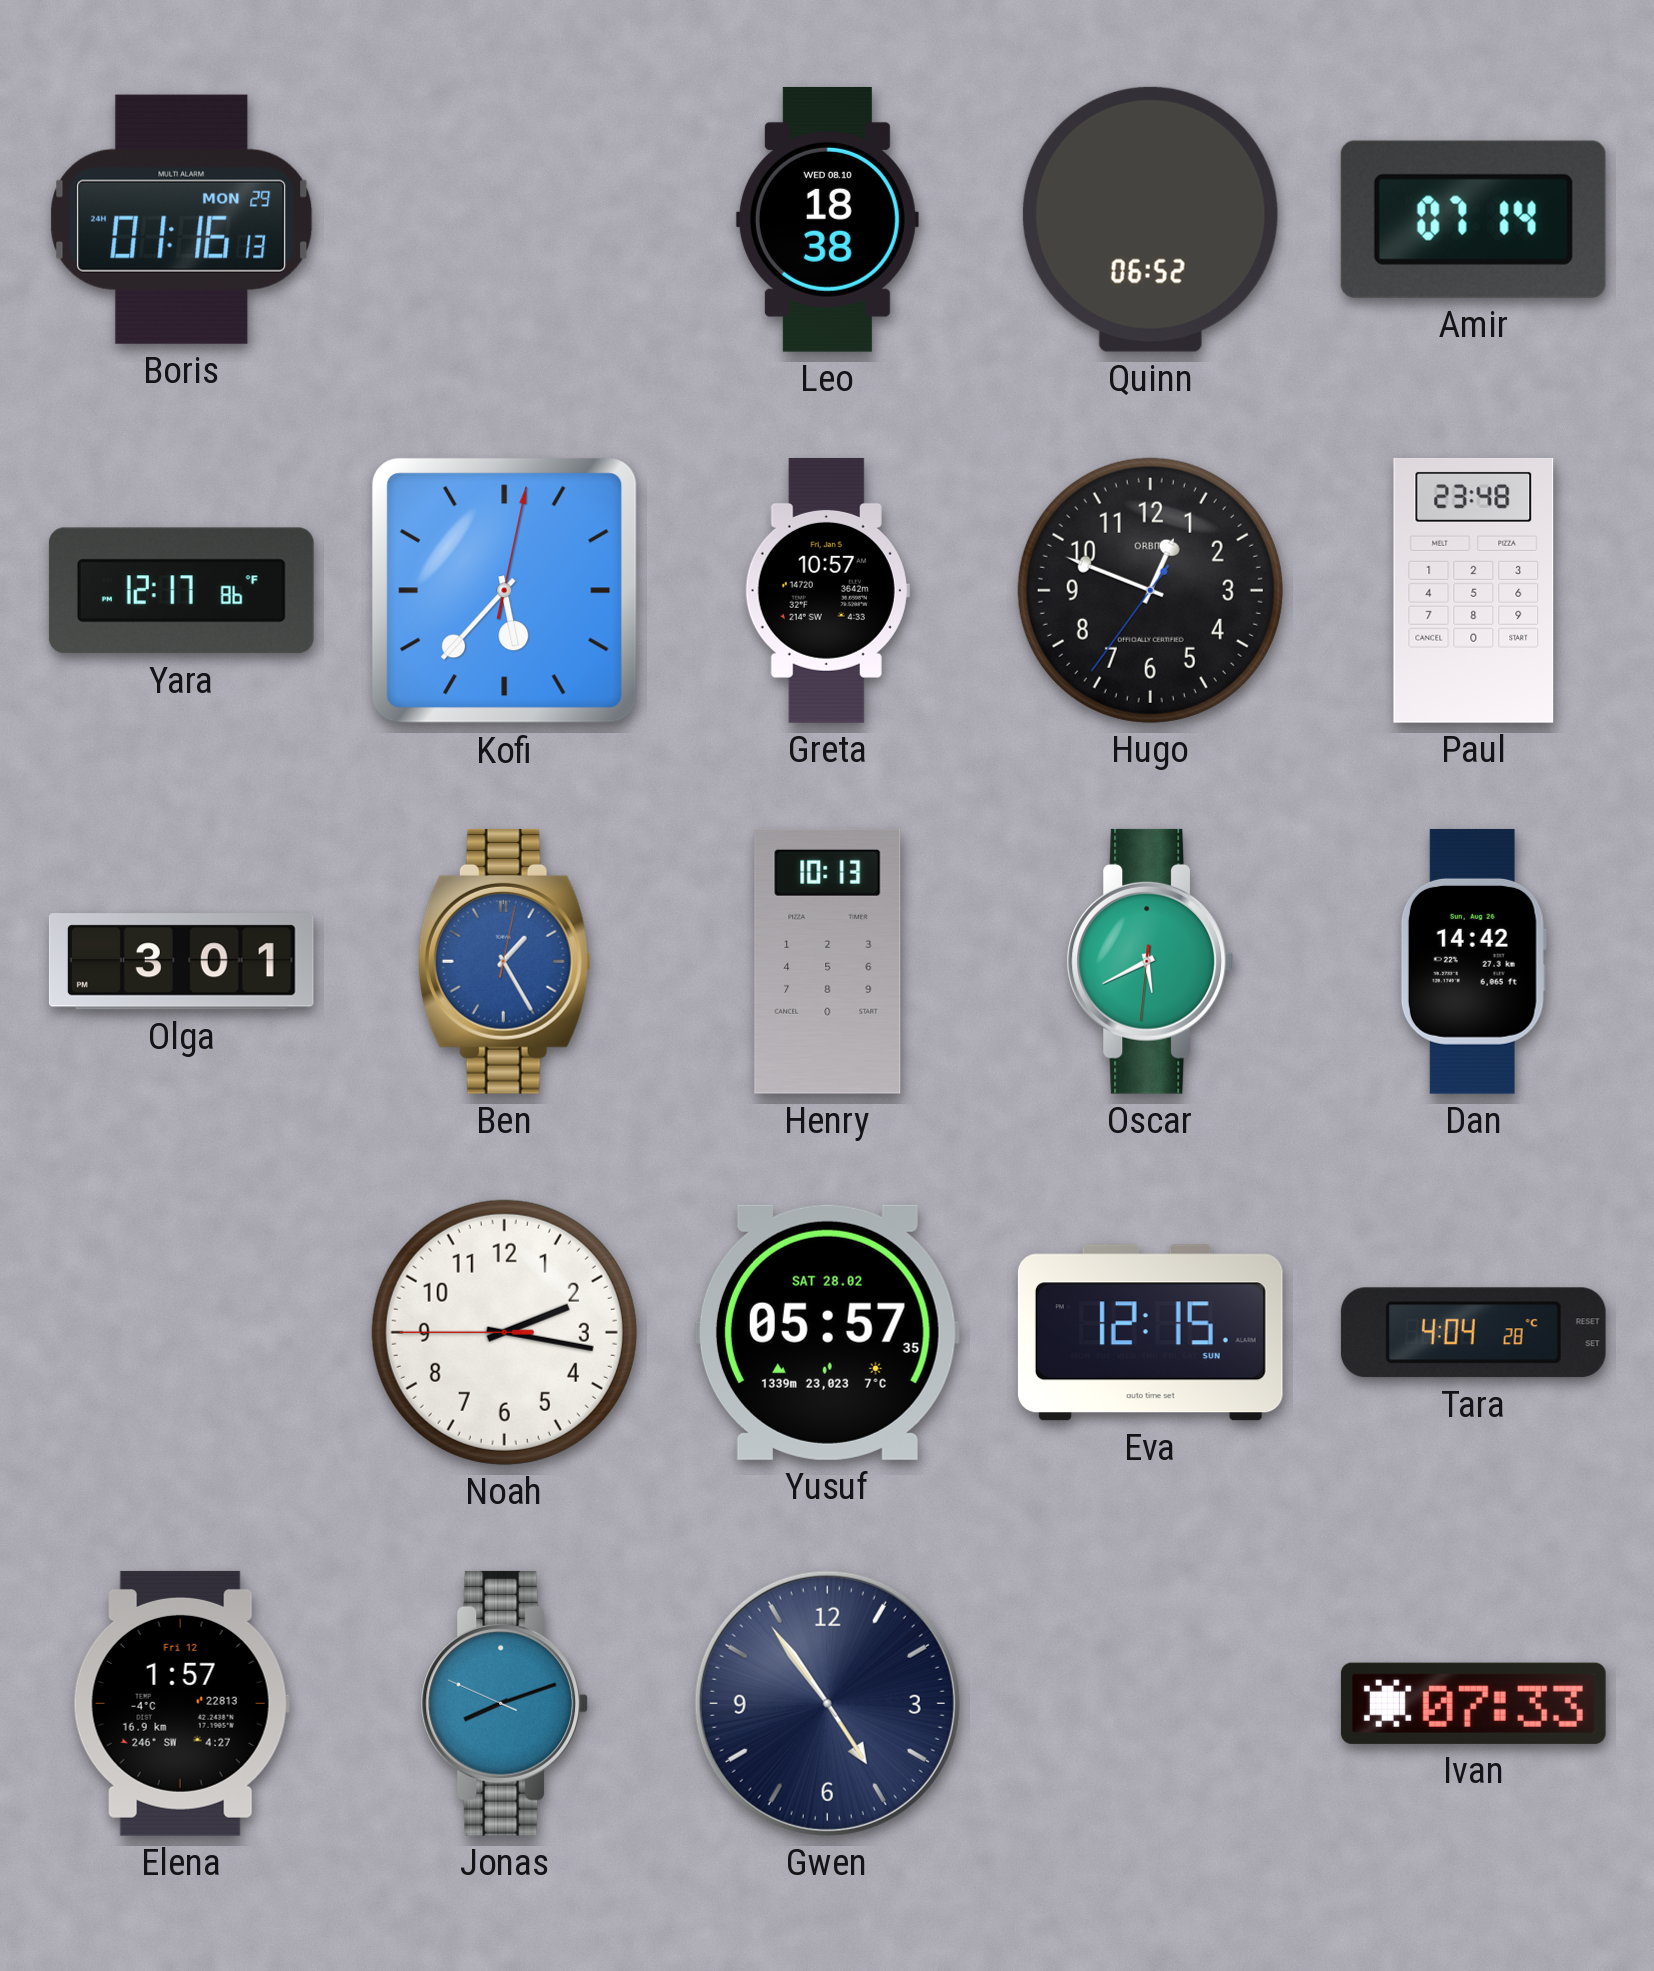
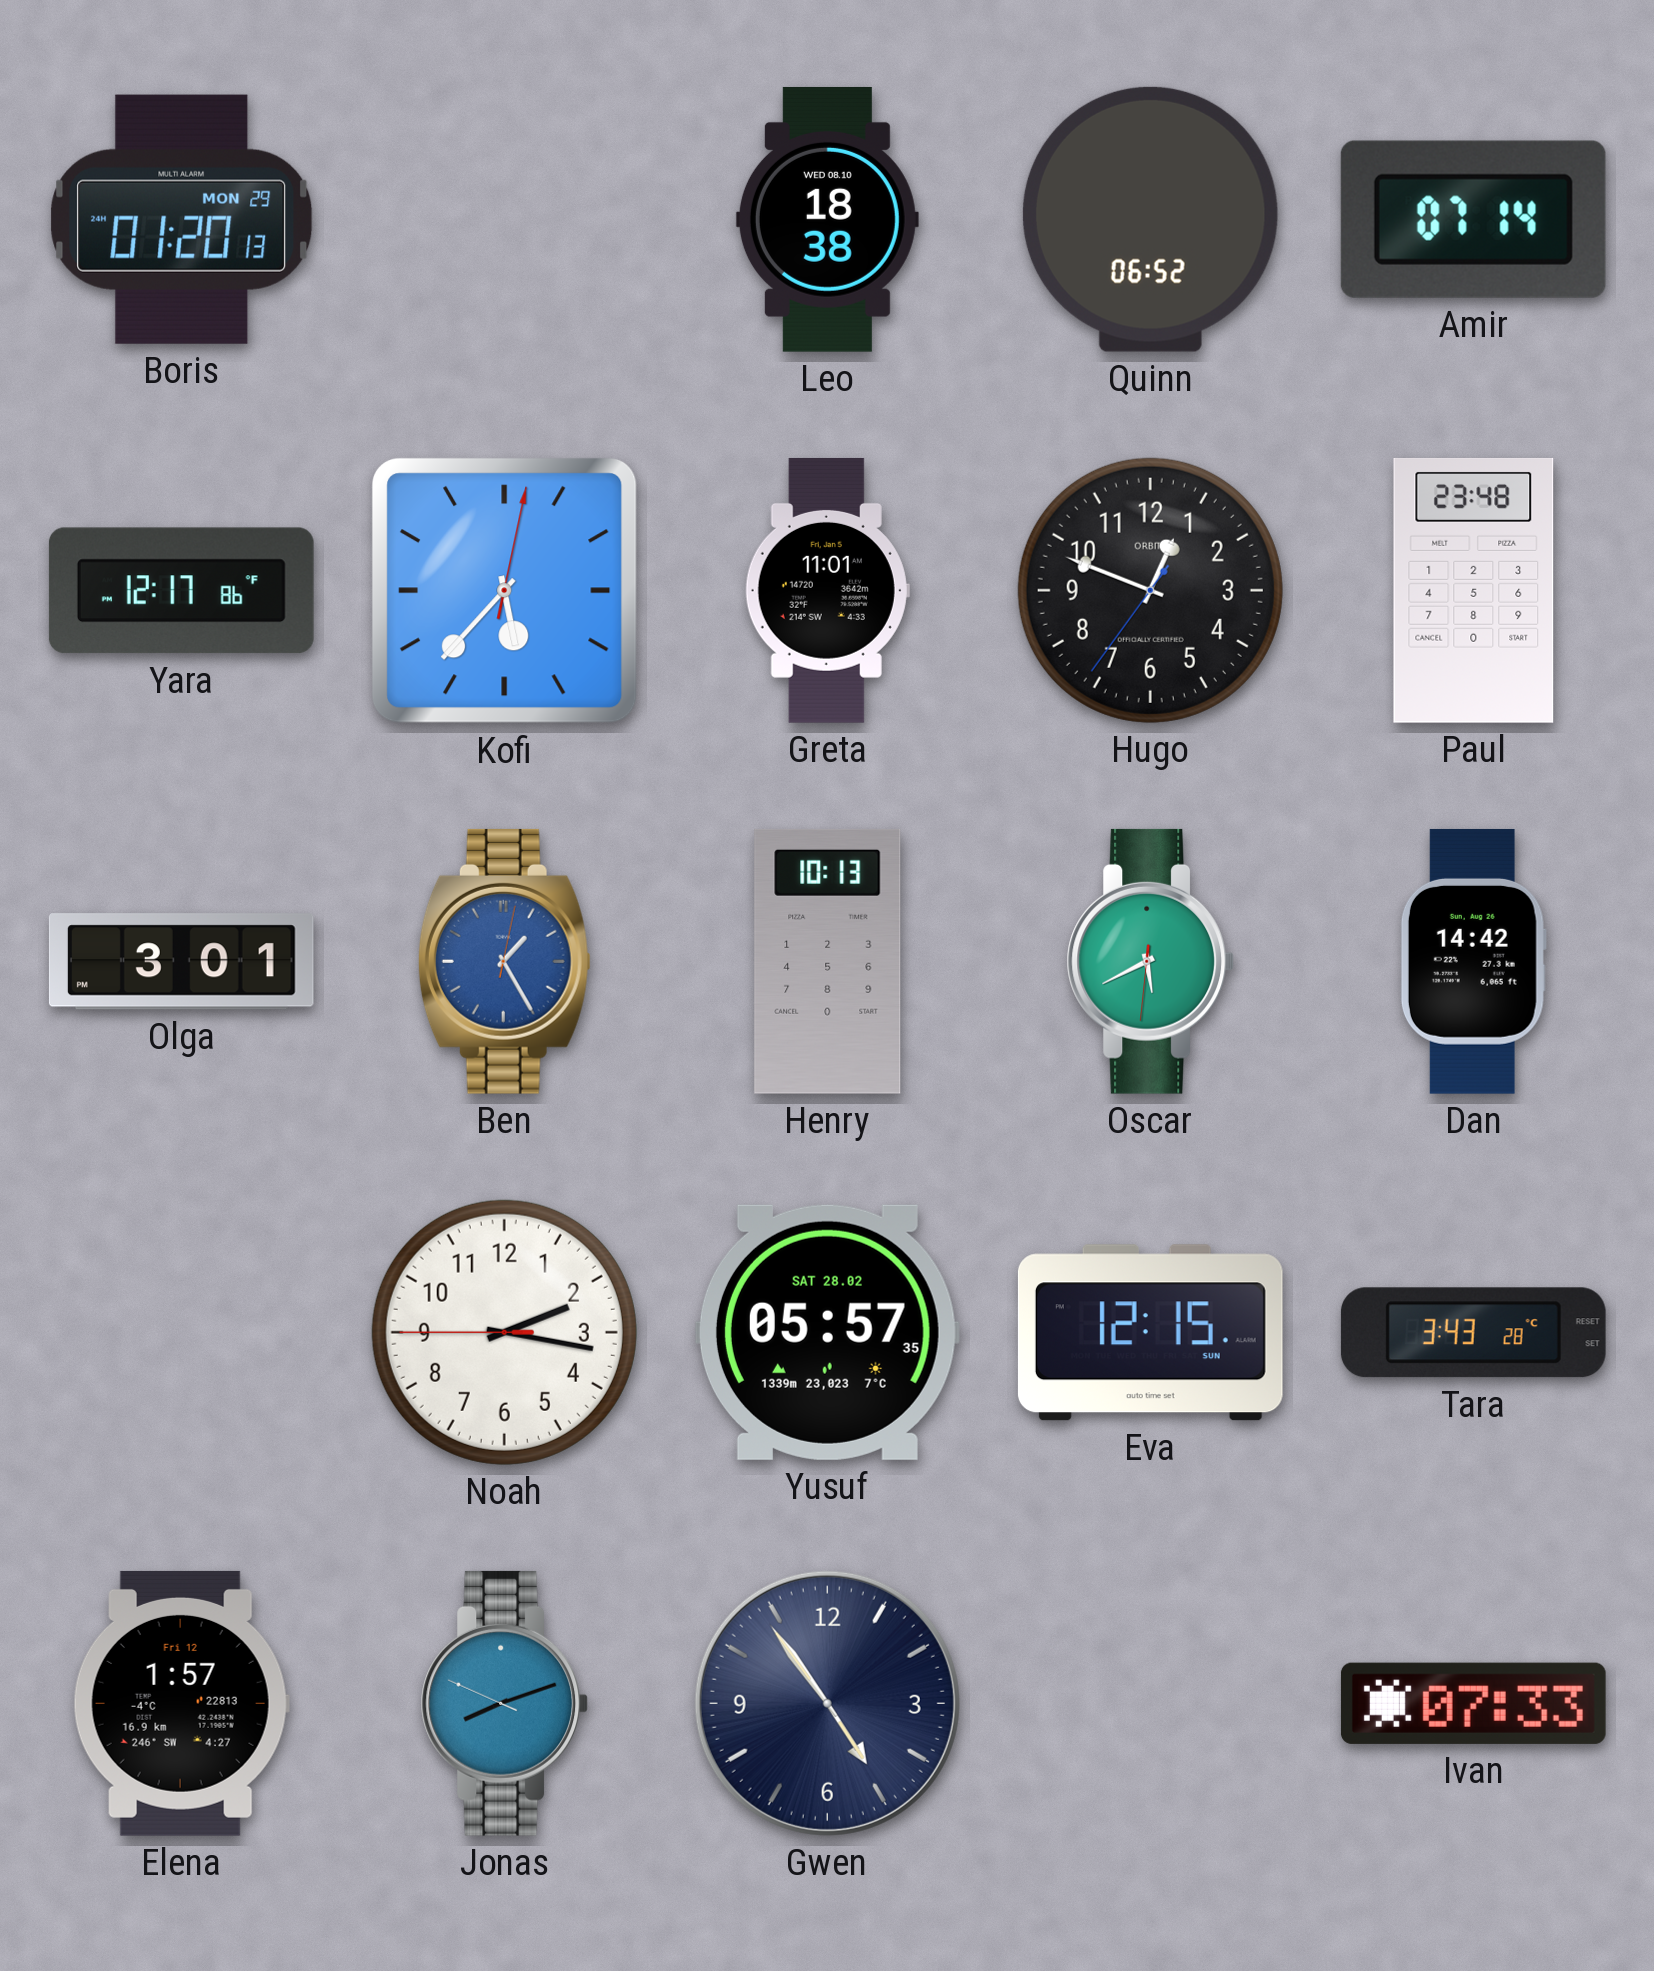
Boris: 01:16 -> 01:20
Greta: 10:57 -> 11:01
Tara: 4:04 -> 3:43
